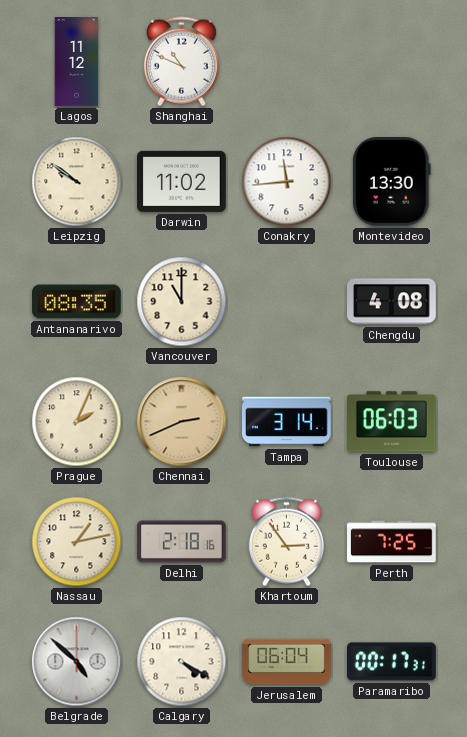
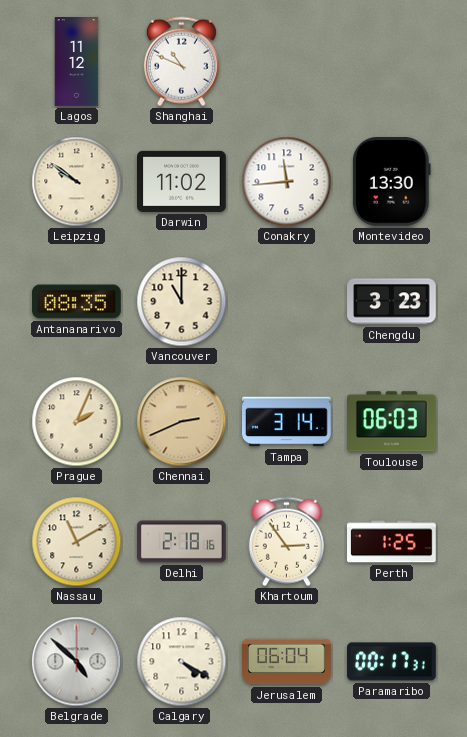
Chengdu: 4:08 -> 3:23
Nassau: 1:13 -> 11:10
Perth: 7:25 -> 1:25
